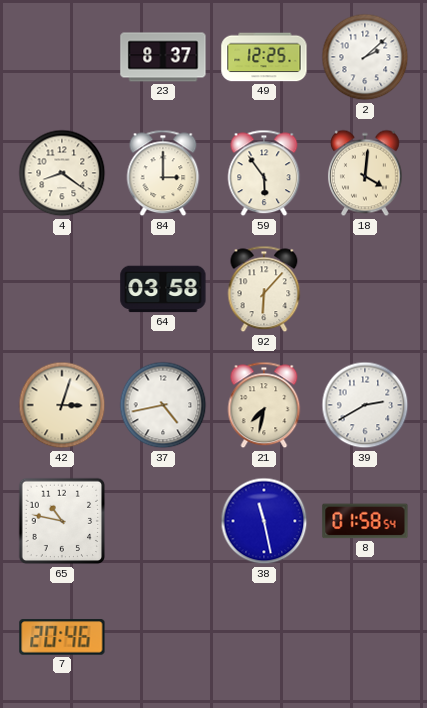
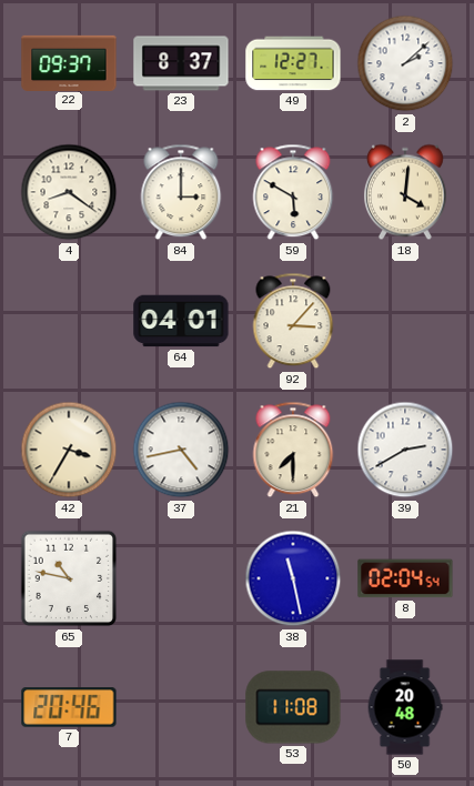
22: none -> 09:37
49: 12:25 -> 12:27
59: 5:54 -> 5:50
64: 03:58 -> 04:01
92: 6:07 -> 3:07
42: 3:03 -> 3:35
21: 7:32 -> 7:30
8: 01:58 -> 02:04
53: none -> 11:08
50: none -> 20:48
